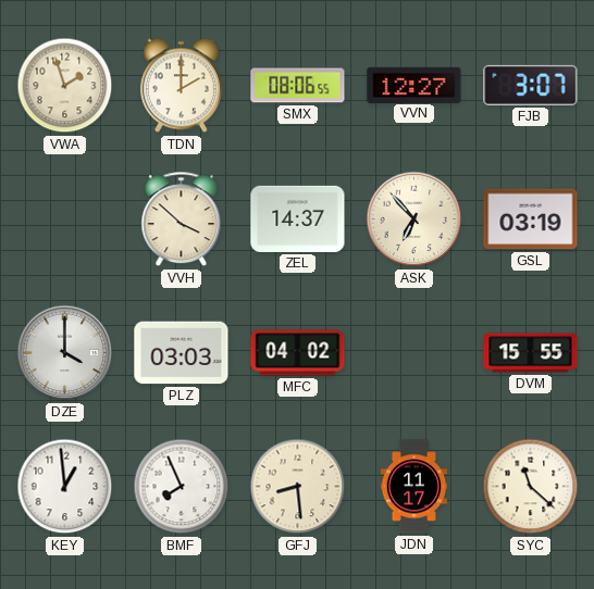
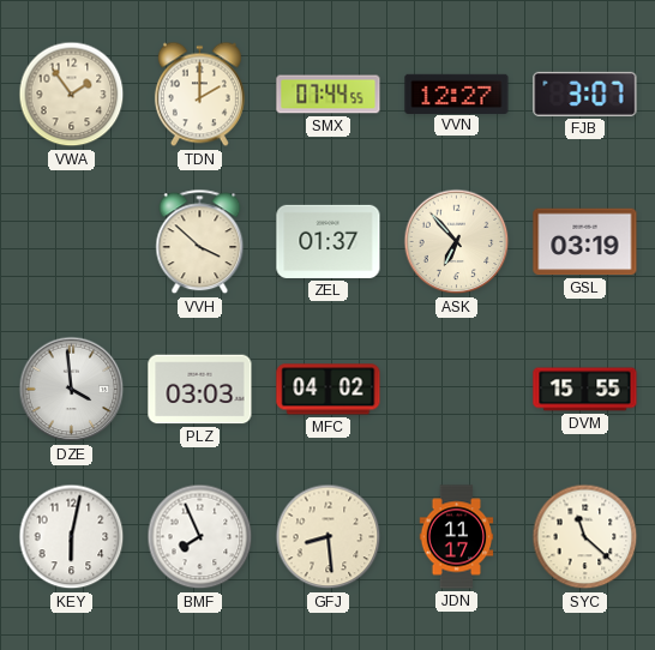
VWA: 1:57 -> 1:54
SMX: 08:06 -> 07:44
ZEL: 14:37 -> 01:37
DZE: 4:00 -> 3:59
KEY: 12:59 -> 6:02
